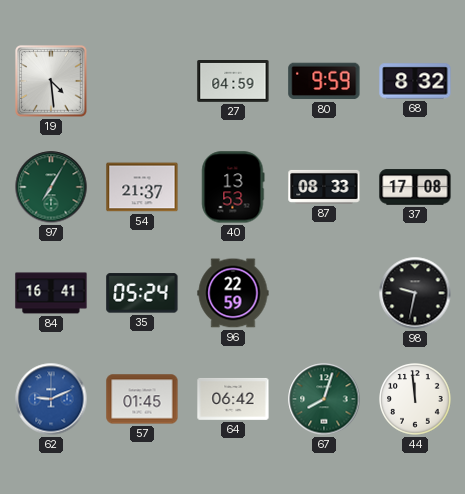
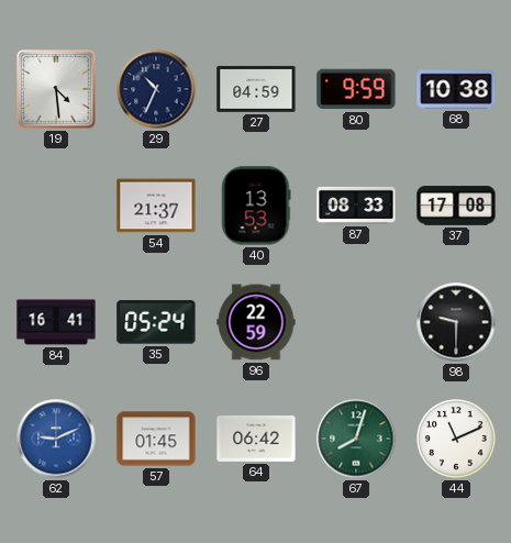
29: none -> 10:34
68: 8:32 -> 10:38
97: 7:05 -> none
98: 9:32 -> 9:30
44: 11:59 -> 11:11
